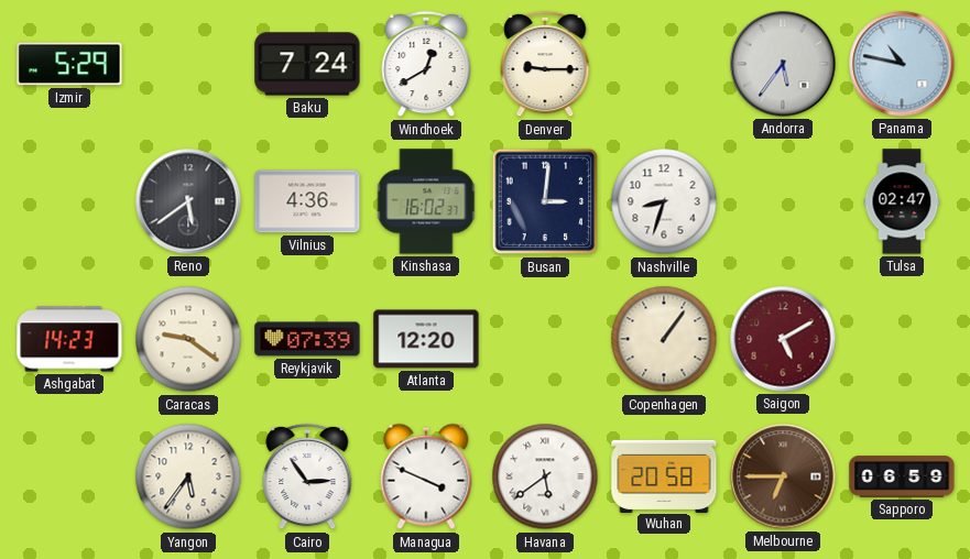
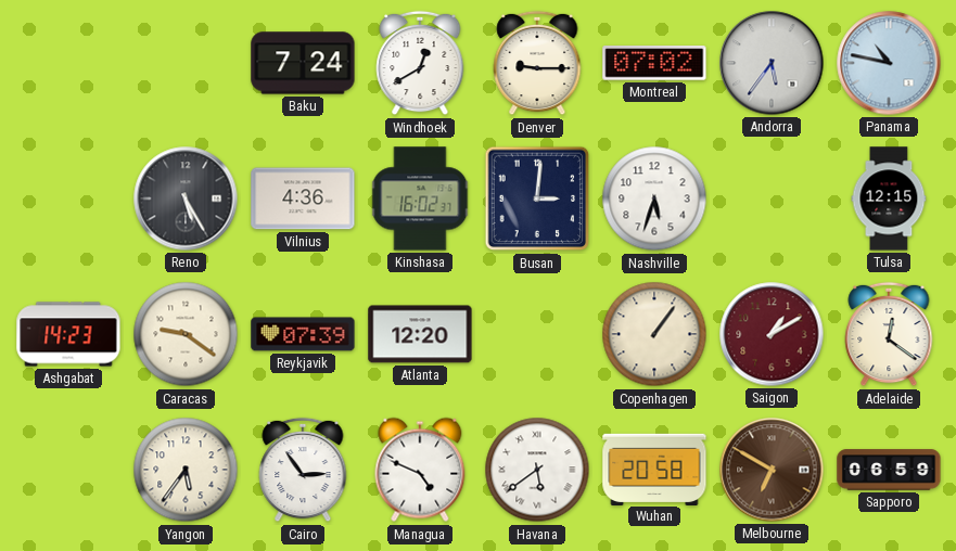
Izmir: 5:29 -> none
Montreal: none -> 07:02
Reno: 5:39 -> 5:25
Nashville: 8:33 -> 5:33
Tulsa: 02:47 -> 12:15
Saigon: 5:10 -> 1:10
Adelaide: none -> 12:21
Managua: 3:49 -> 4:49
Melbourne: 6:45 -> 6:50
